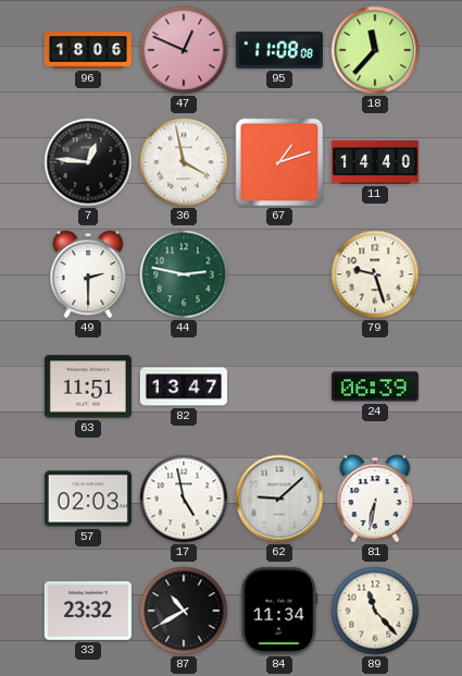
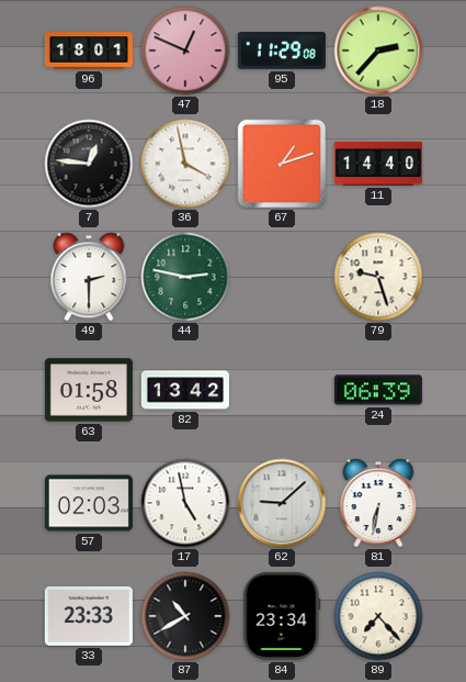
96: 18:06 -> 18:01
95: 11:08 -> 11:29
18: 11:37 -> 2:37
63: 11:51 -> 01:58
82: 13:47 -> 13:42
33: 23:32 -> 23:33
84: 11:34 -> 23:34
89: 11:23 -> 7:23
